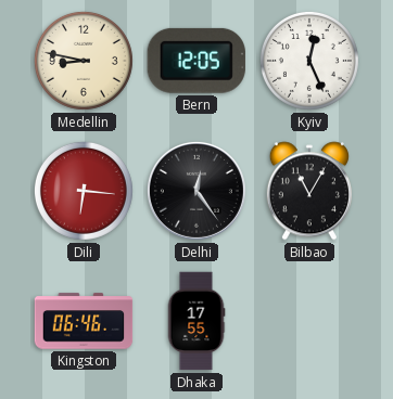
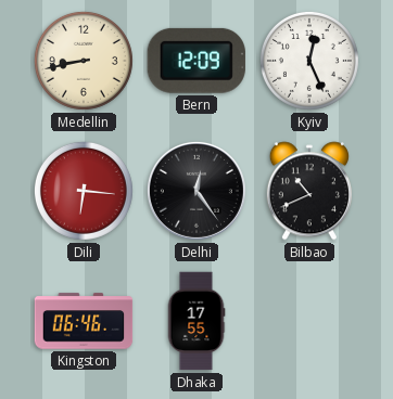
Medellin: 8:47 -> 8:43
Bern: 12:05 -> 12:09
Bilbao: 11:05 -> 10:41
